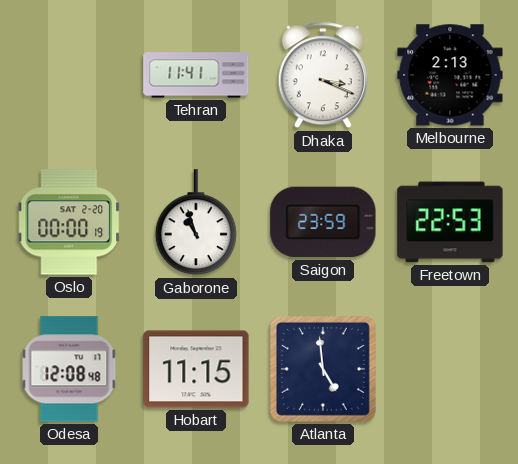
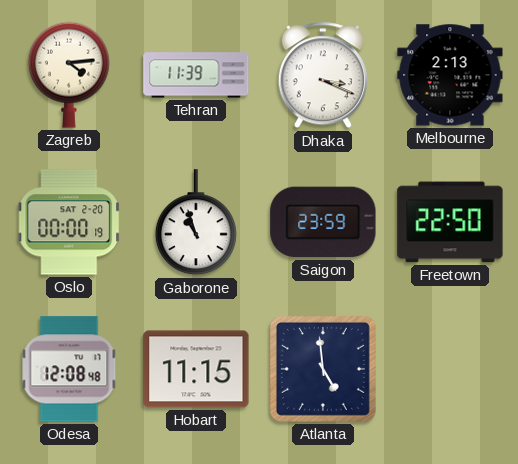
Zagreb: none -> 4:14
Tehran: 11:41 -> 11:39
Freetown: 22:53 -> 22:50
